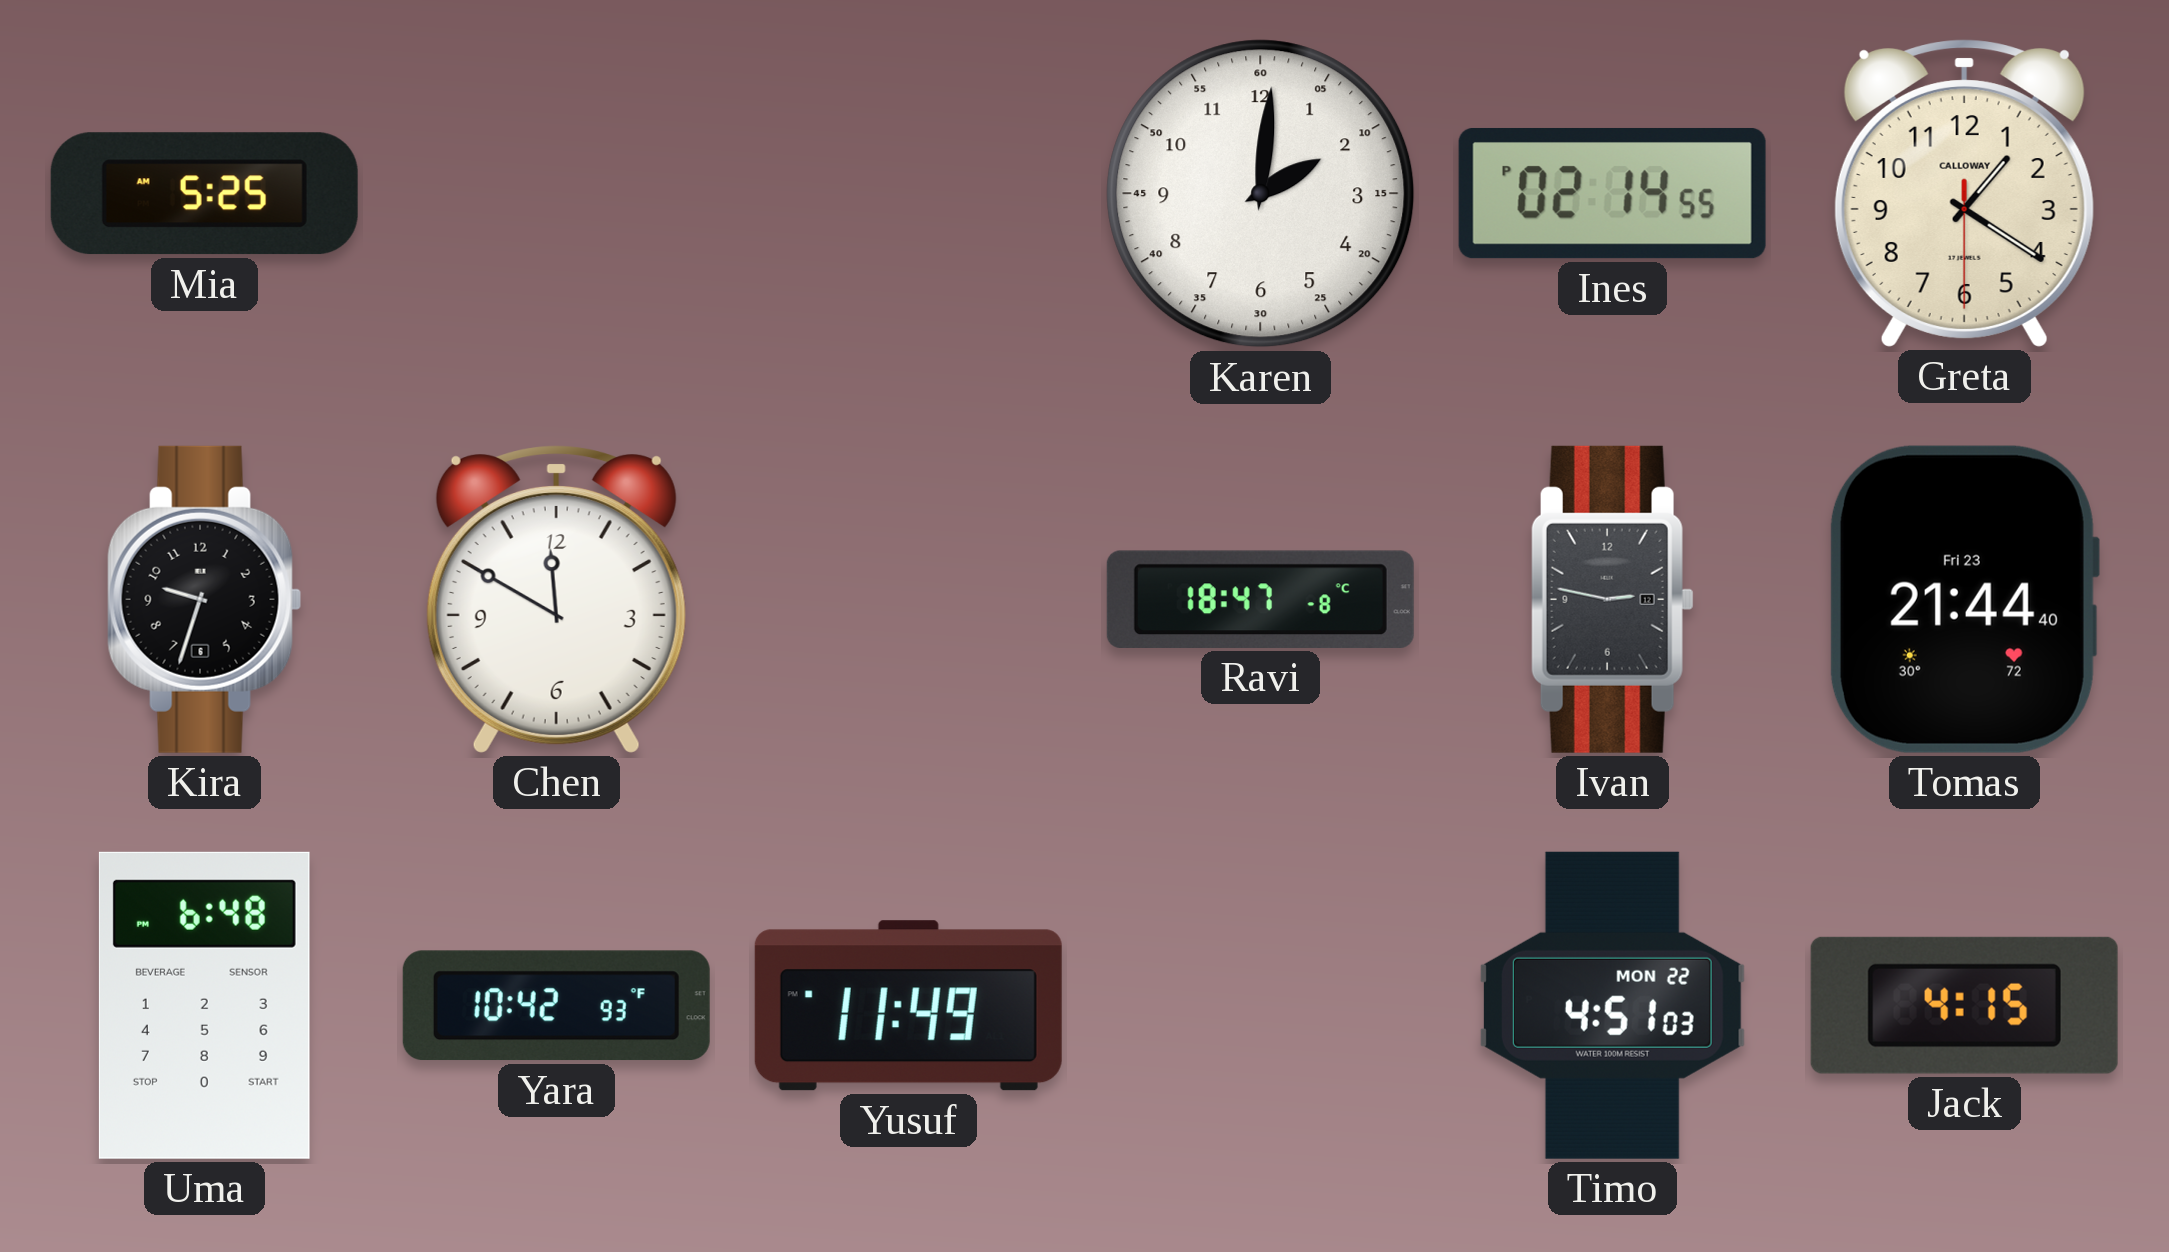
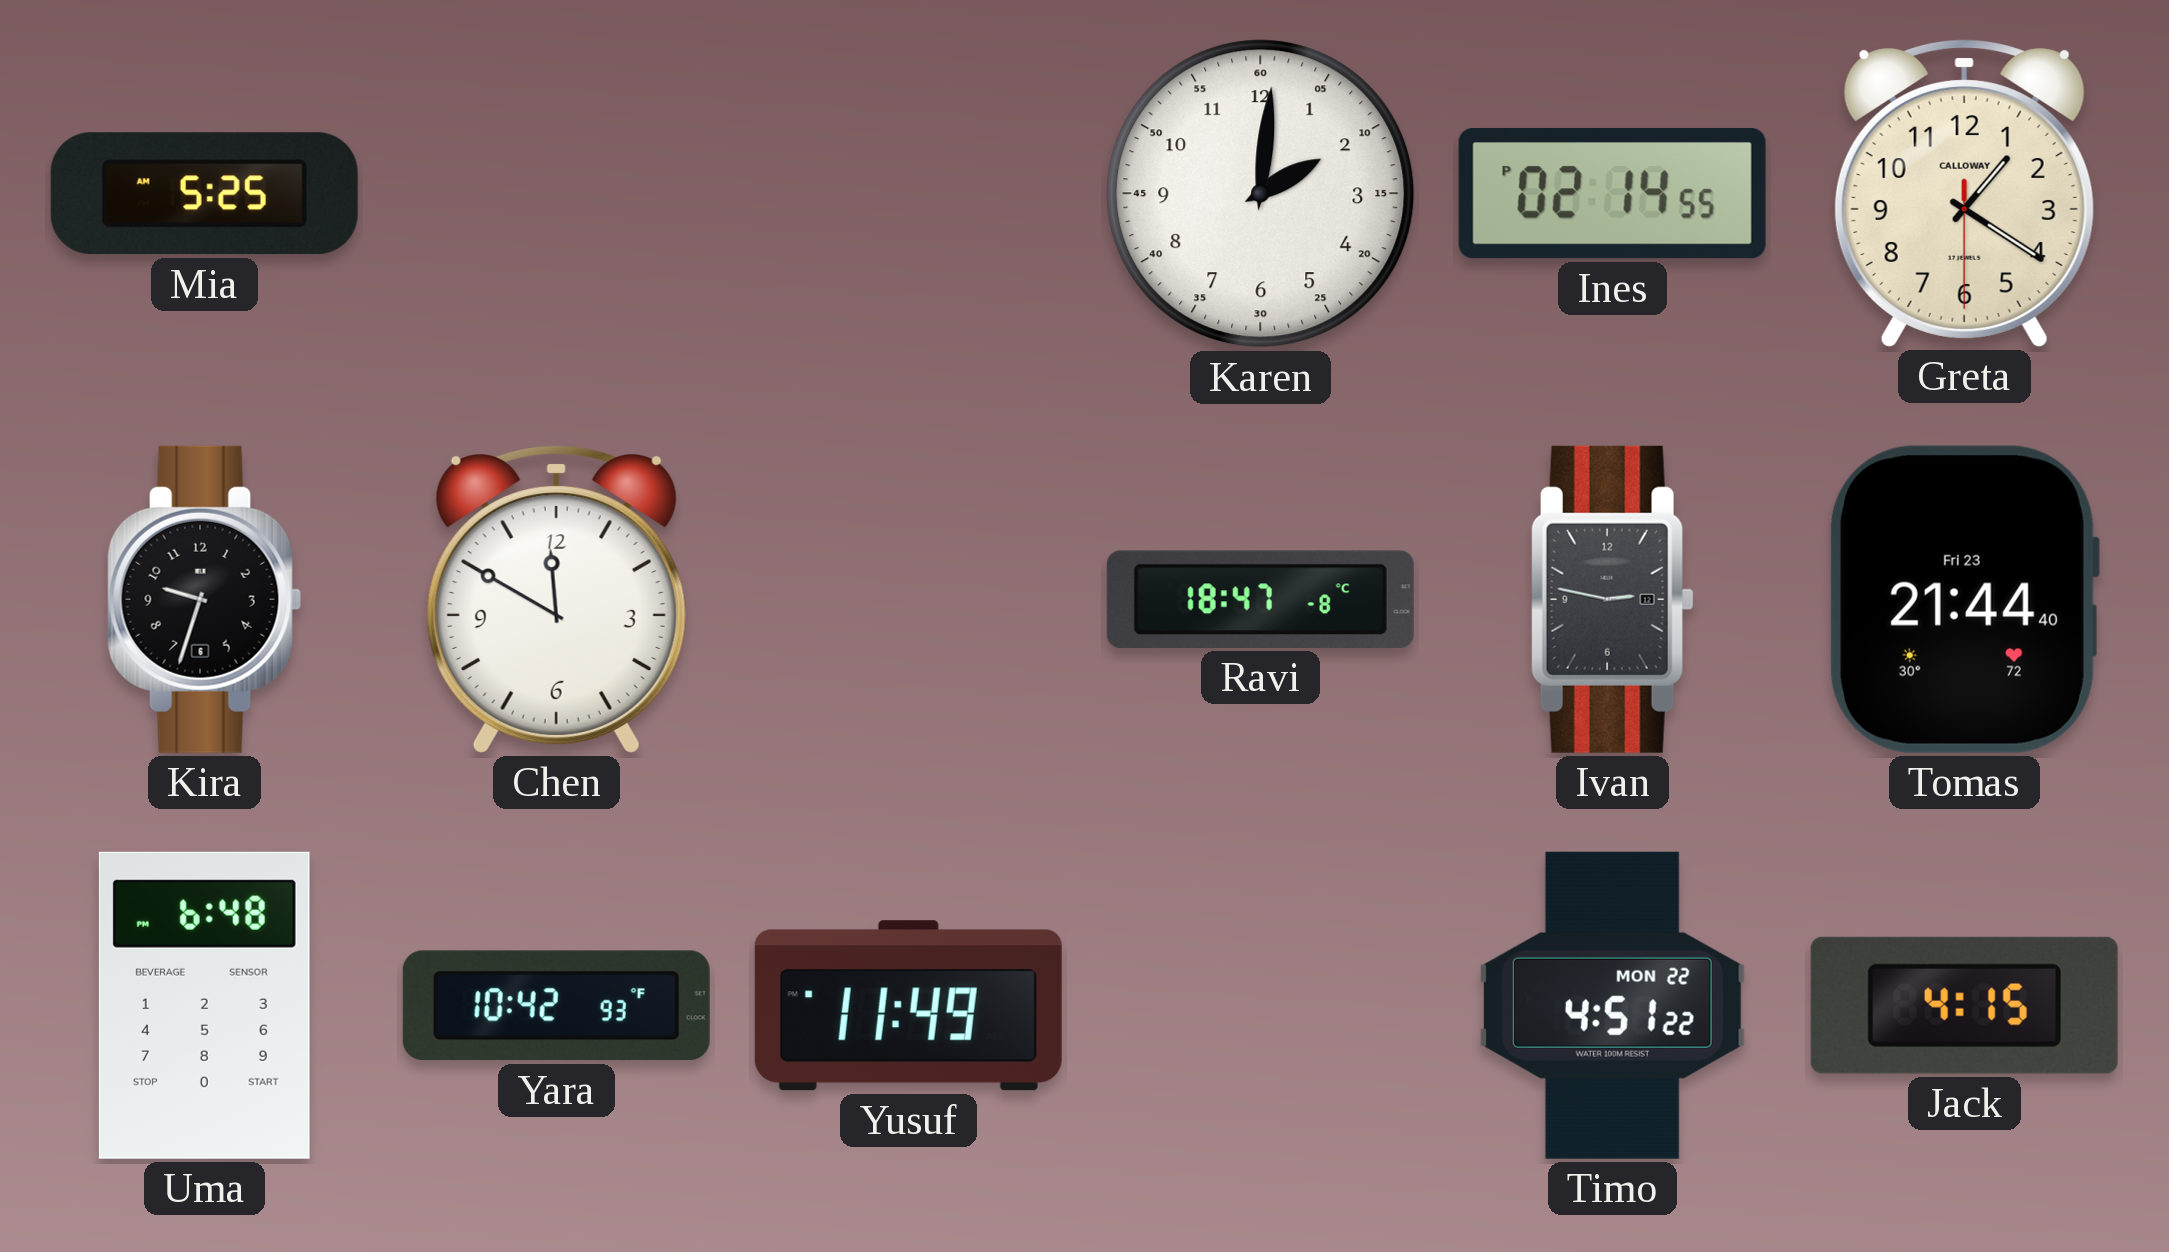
Timo: 4:51:03 -> 4:51:22
